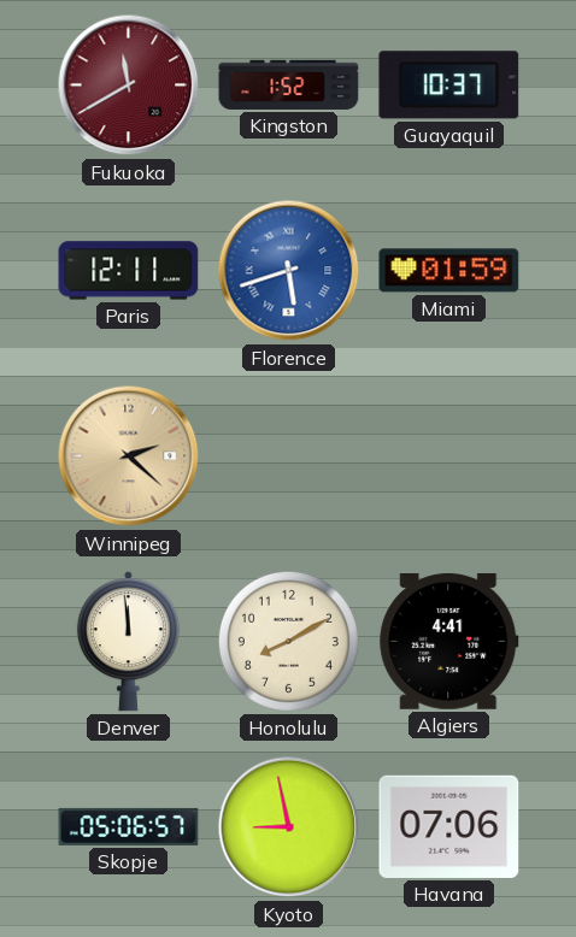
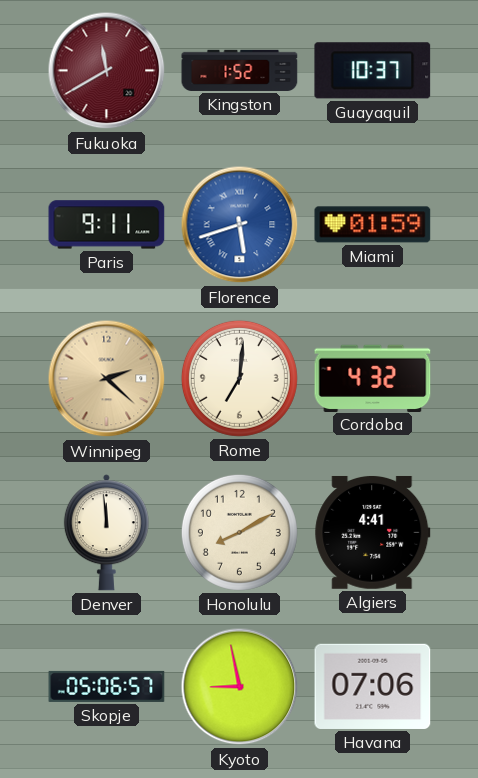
Paris: 12:11 -> 9:11
Rome: none -> 7:01
Cordoba: none -> 4:32
